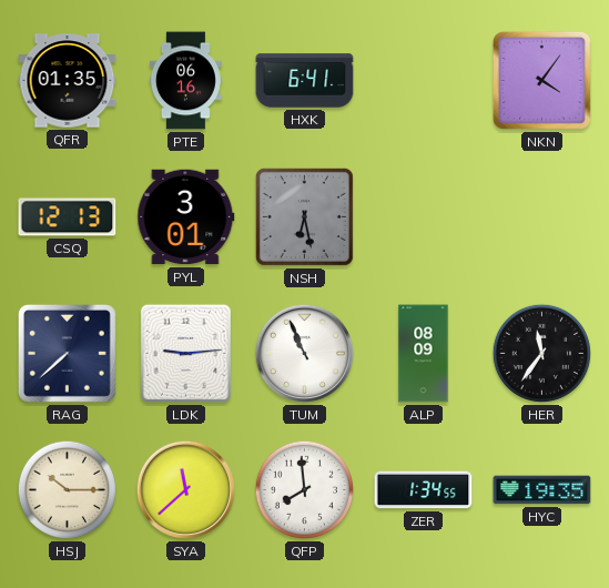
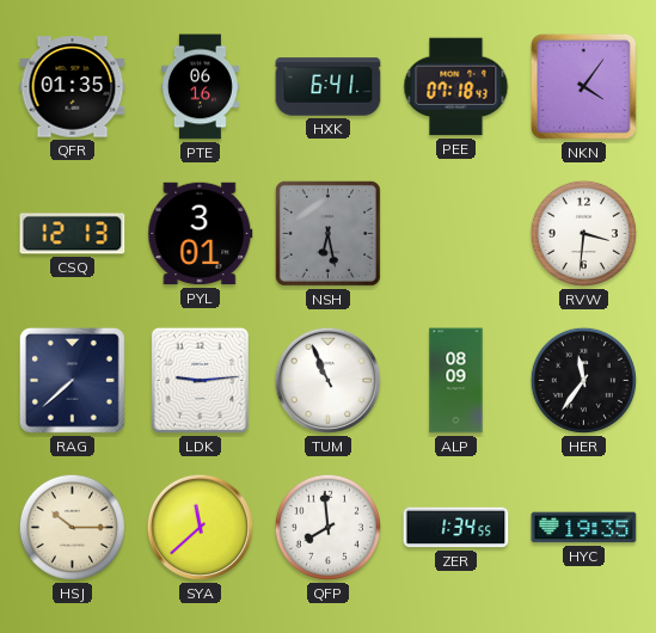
PEE: none -> 07:18
RVW: none -> 3:31
